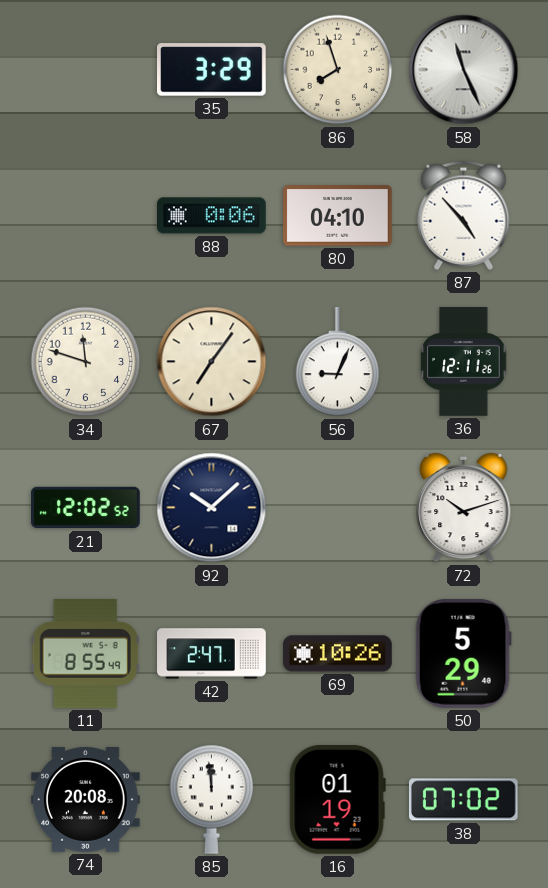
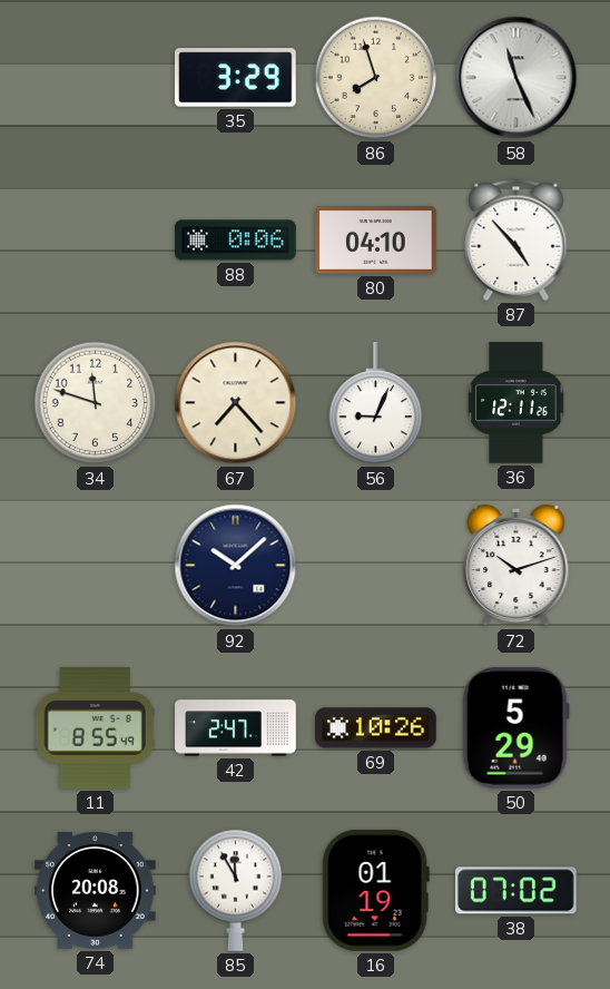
67: 7:06 -> 7:23
21: 12:02 -> none
85: 11:59 -> 11:55
